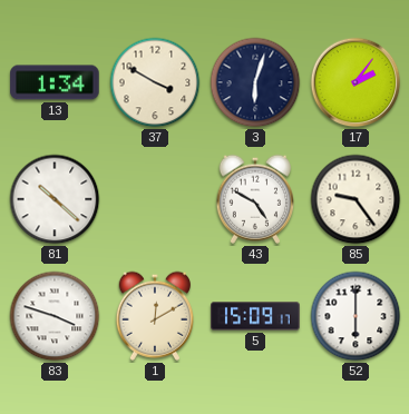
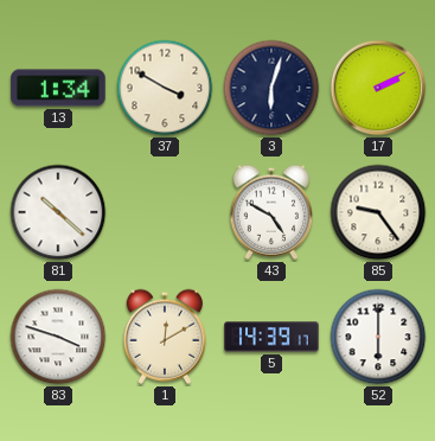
17: 2:06 -> 2:10
5: 15:09 -> 14:39
